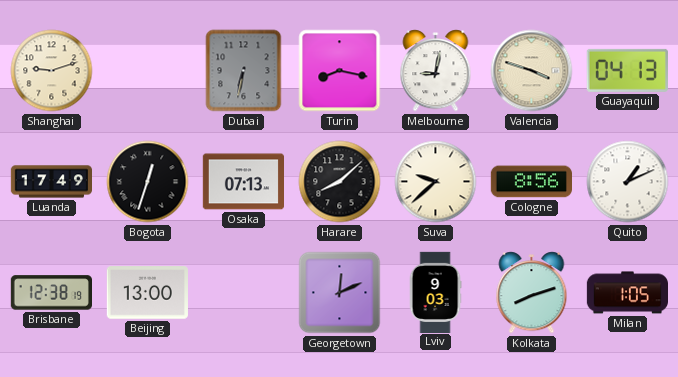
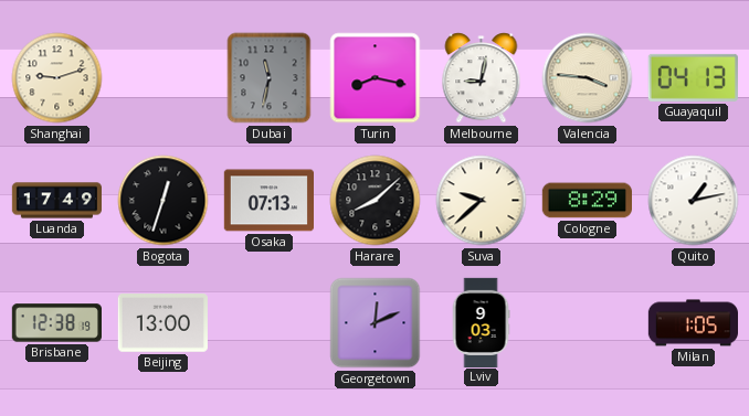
Dubai: 6:32 -> 11:32
Valencia: 3:48 -> 3:46
Cologne: 8:56 -> 8:29
Quito: 1:11 -> 1:13
Kolkata: 8:12 -> none
